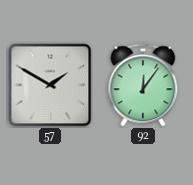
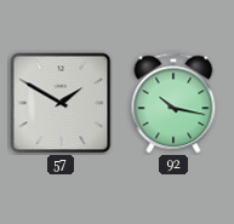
92: 12:06 -> 10:17
